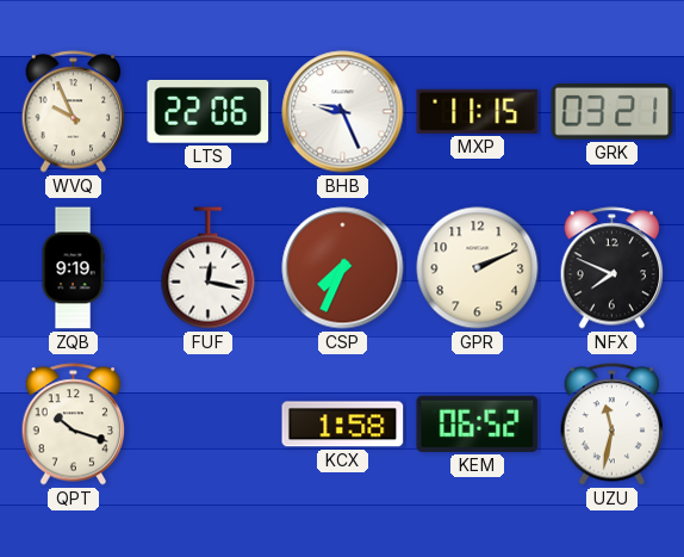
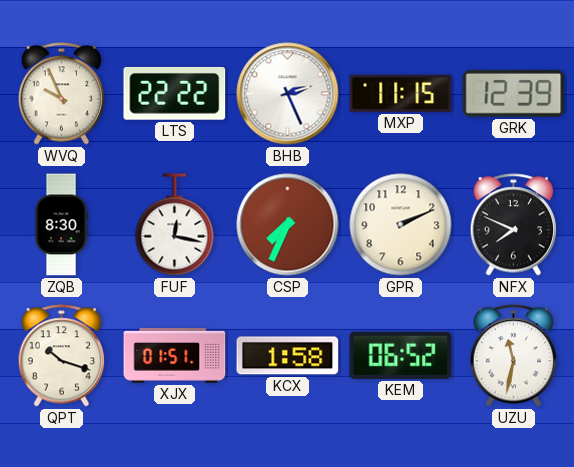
LTS: 22:06 -> 22:22
BHB: 9:26 -> 2:26
GRK: 03:21 -> 12:39
ZQB: 9:19 -> 8:30
XJX: none -> 01:51
